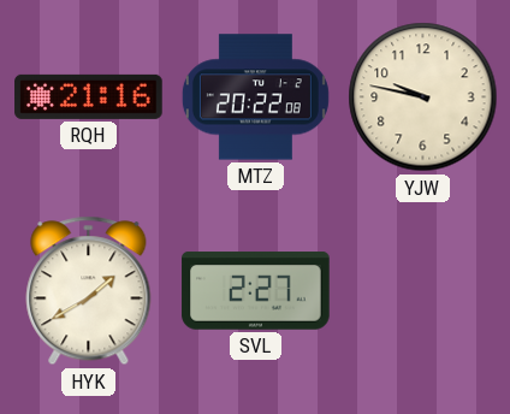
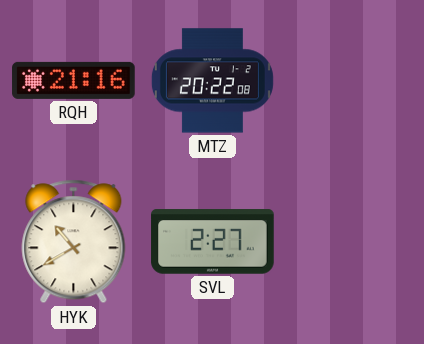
YJW: 9:47 -> none
HYK: 1:40 -> 10:40
